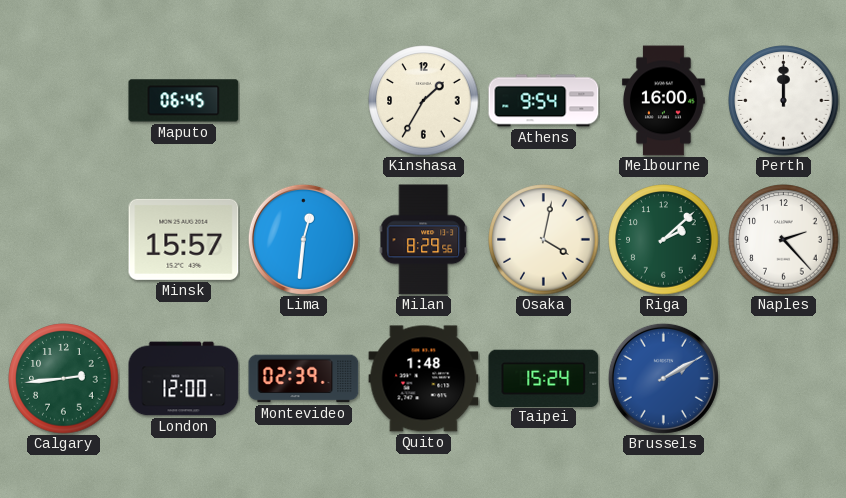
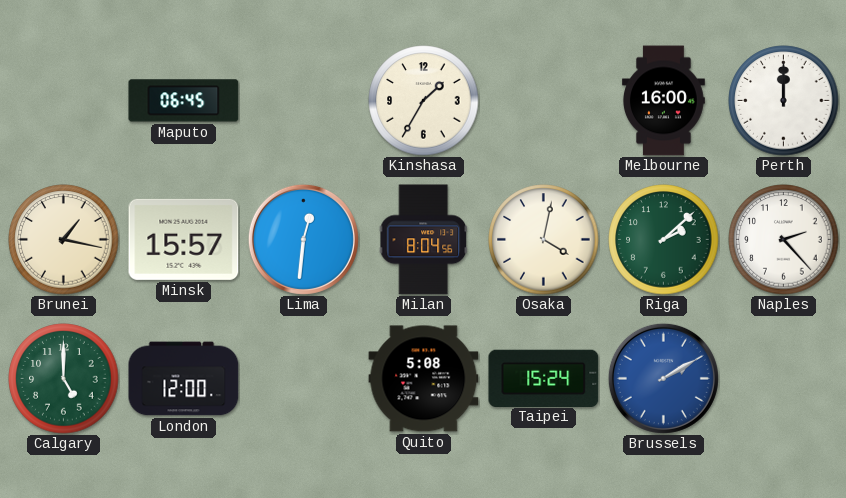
Athens: 9:54 -> none
Brunei: none -> 1:17
Milan: 8:29 -> 8:04
Calgary: 2:44 -> 5:00
Montevideo: 02:39 -> none
Quito: 1:48 -> 5:08
